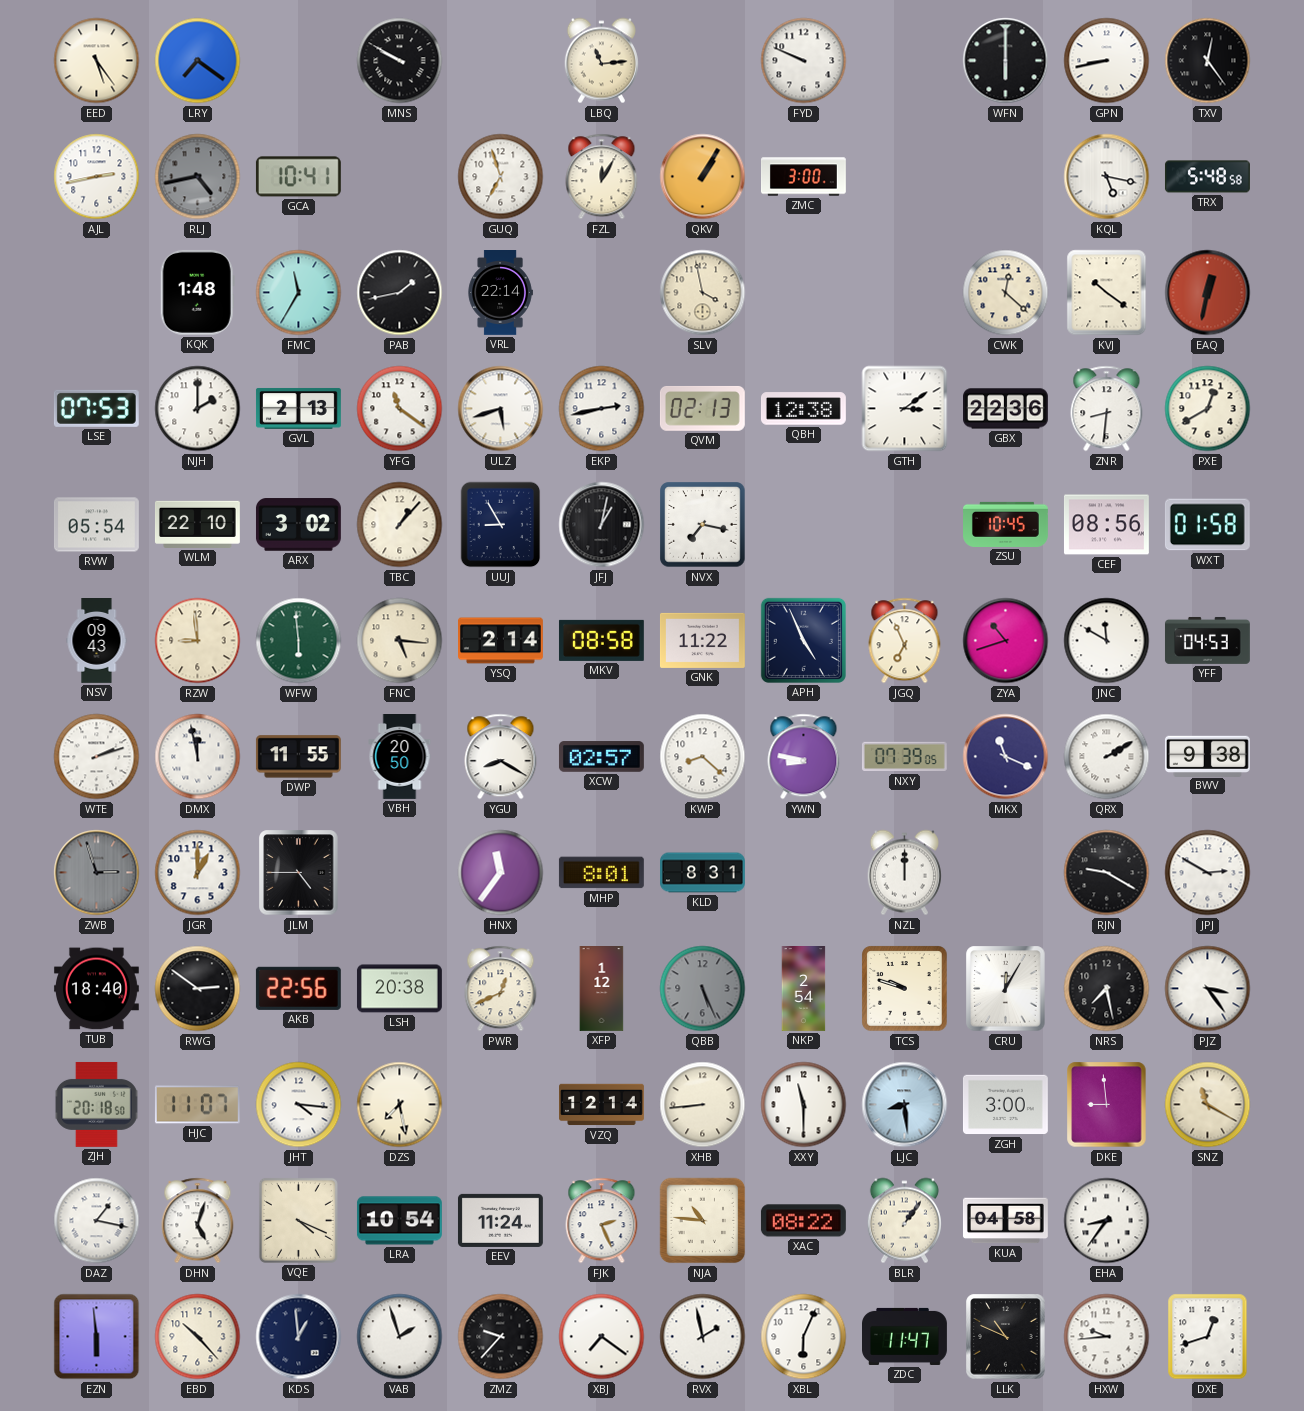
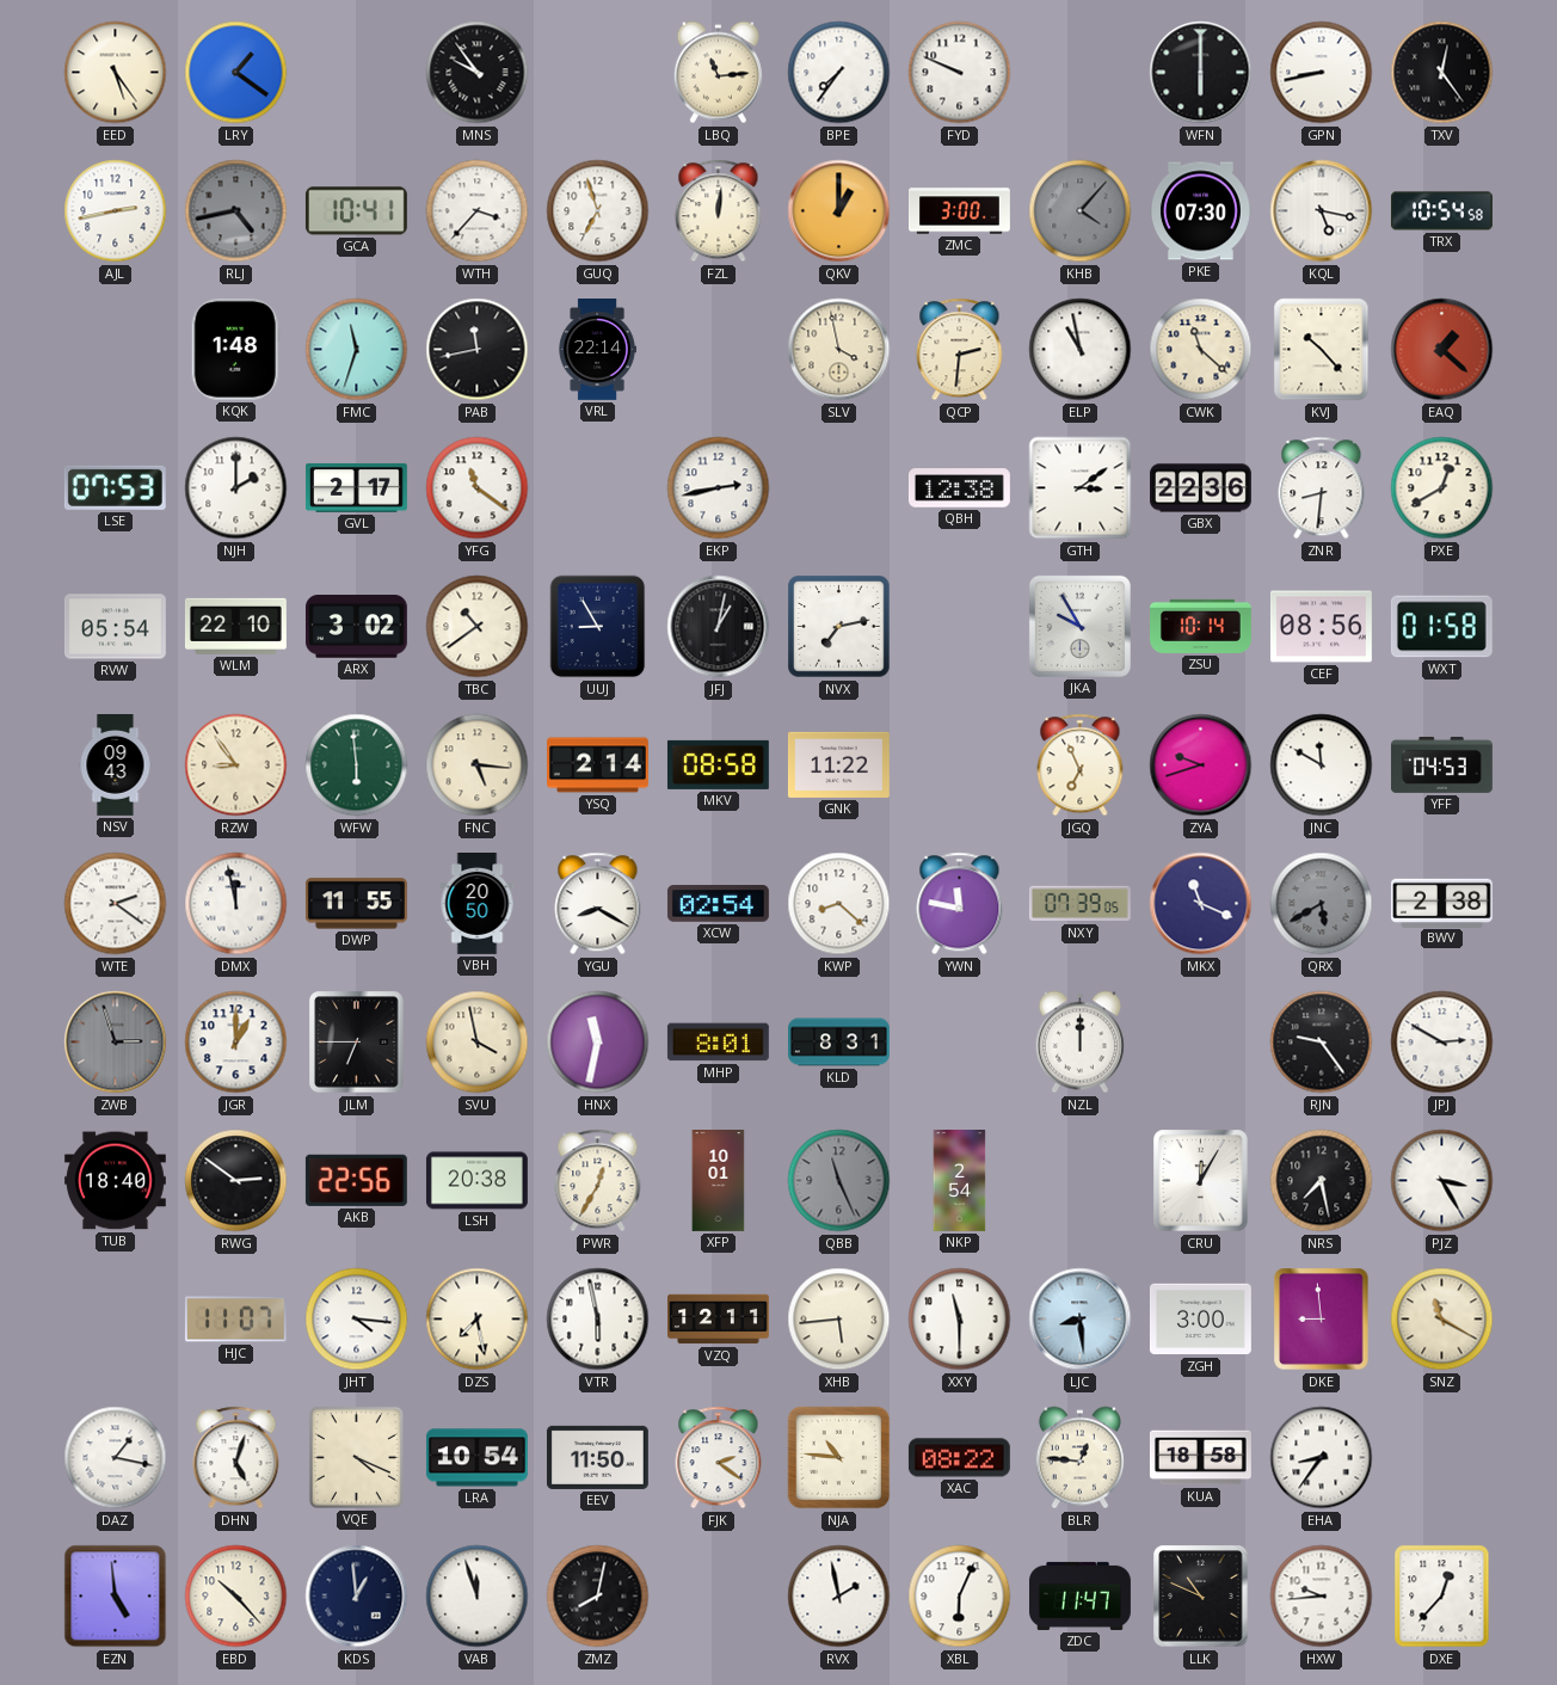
LRY: 7:21 -> 1:21
MNS: 9:50 -> 9:54
BPE: none -> 7:36
WTH: none -> 3:37
FZL: 12:05 -> 12:01
QKV: 1:05 -> 1:00
KHB: none -> 4:07
PKE: none -> 07:30
TRX: 5:48 -> 10:54
FMC: 11:35 -> 11:33
PAB: 1:43 -> 11:43
QCP: none -> 2:31
ELP: none -> 10:58
CWK: 12:22 -> 11:22
KVJ: 10:21 -> 10:23
EAQ: 12:32 -> 1:22
GVL: 2:13 -> 2:17
ULZ: 5:42 -> none
QVM: 02:13 -> none
TBC: 1:07 -> 10:39
NVX: 7:17 -> 7:13
JKA: none -> 9:55
ZSU: 10:45 -> 10:14
RZW: 8:59 -> 8:54
APH: 4:56 -> none
ZYA: 10:42 -> 9:42
WTE: 2:12 -> 2:21
XCW: 02:57 -> 02:54
YWN: 8:47 -> 11:47
QRX: 2:10 -> 5:40
QRX dial: white -> grey
BWV: 9:38 -> 2:38
JLM: 4:45 -> 6:45
SVU: none -> 3:58
HNX: 11:36 -> 11:32
RJN: 9:20 -> 9:24
PWR: 12:41 -> 12:35
XFP: 1:12 -> 10:01
QBB: 5:26 -> 11:26
TCS: 9:48 -> none
PJZ: 3:24 -> 3:25
ZJH: 20:18 -> none
VTR: none -> 5:58
VZQ: 12:14 -> 12:11
XHB: 8:44 -> 5:44
EEV: 11:24 -> 11:50
FJK: 2:26 -> 2:21
BLR: 1:06 -> 12:46
KUA: 04:58 -> 18:58
EZN: 5:59 -> 4:59
VAB: 1:57 -> 11:57
ZMZ: 9:37 -> 8:02
XBJ: 7:21 -> none
DXE: 12:42 -> 12:37
